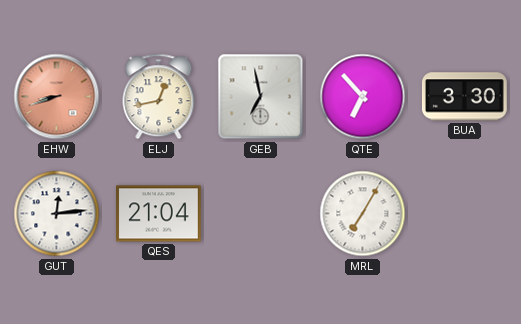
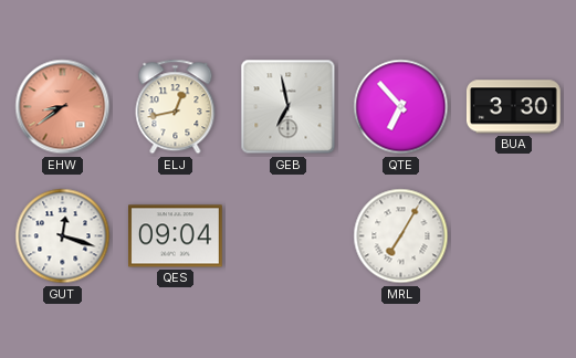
EHW: 8:42 -> 8:39
GUT: 12:14 -> 12:18
QES: 21:04 -> 09:04
